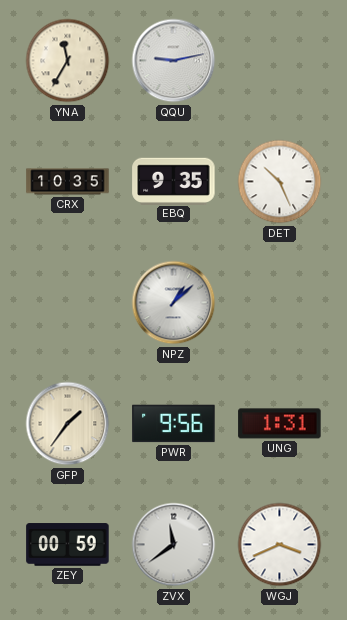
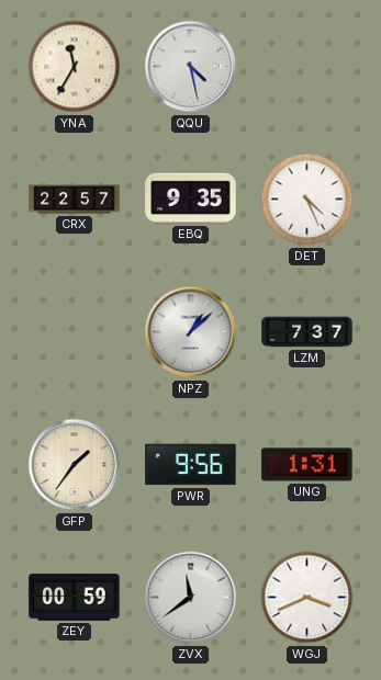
QQU: 9:13 -> 4:28
CRX: 10:35 -> 22:57
DET: 10:26 -> 4:26
LZM: none -> 7:37
